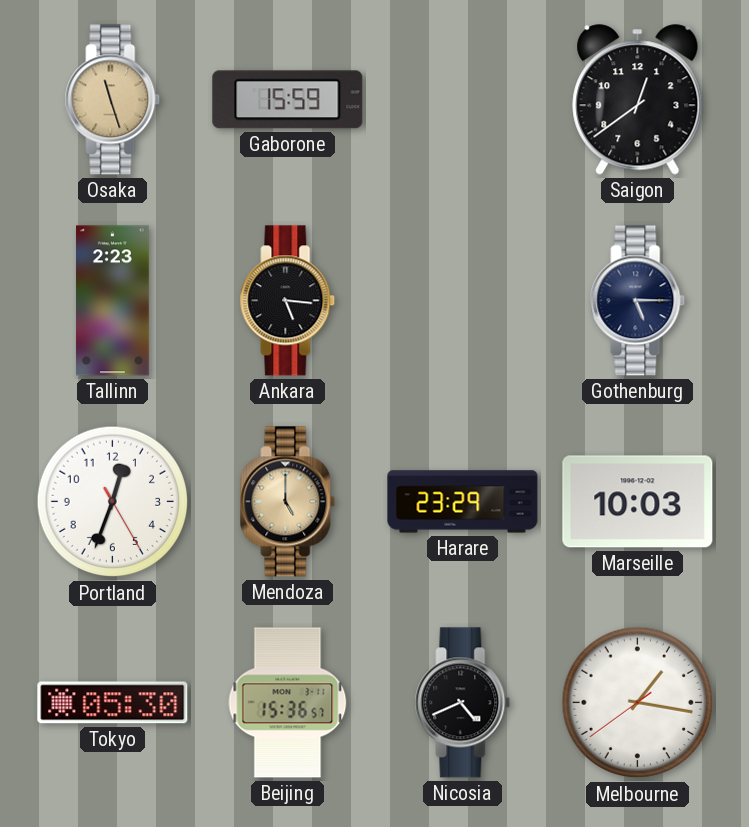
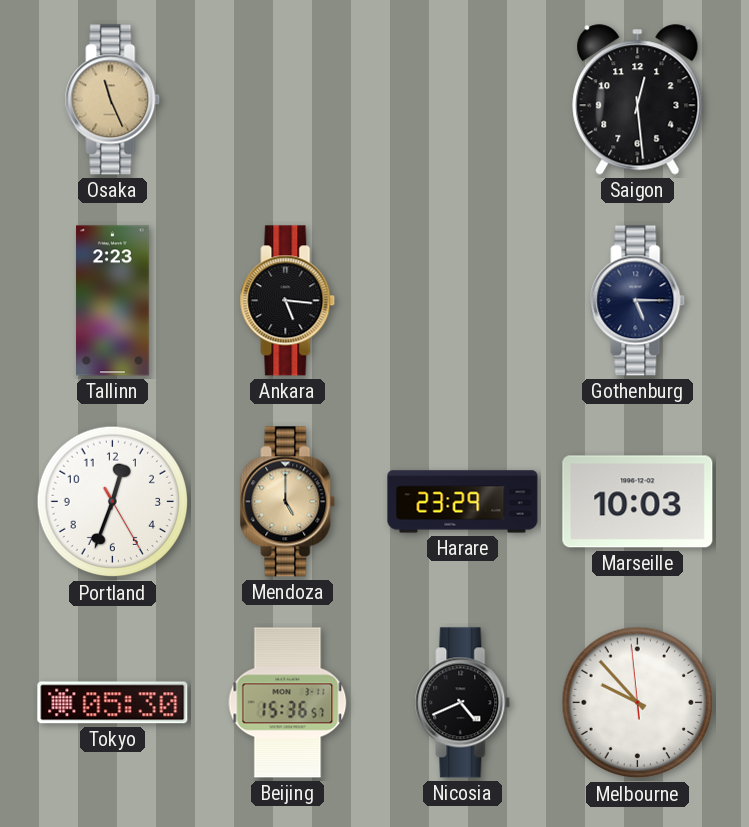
Osaka: 11:27 -> 11:26
Gaborone: 15:59 -> none
Saigon: 12:39 -> 12:29
Melbourne: 1:16 -> 9:52
